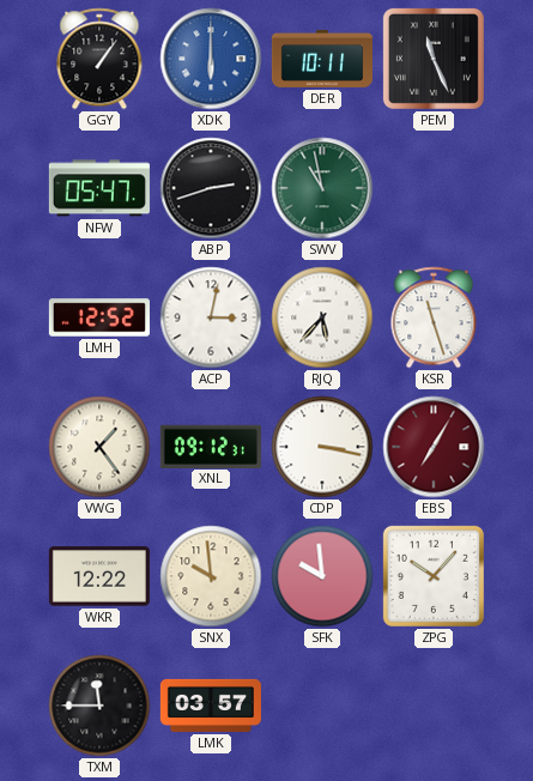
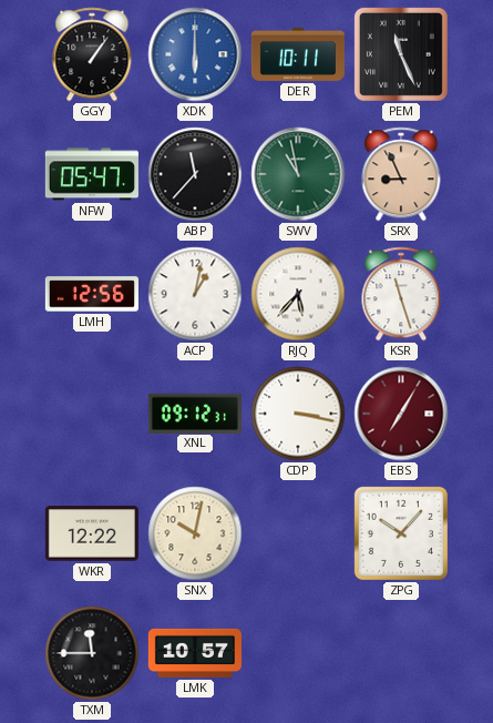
ABP: 2:42 -> 11:37
SRX: none -> 8:56
LMH: 12:52 -> 12:56
ACP: 3:02 -> 1:02
VWG: 1:24 -> none
SNX: 9:59 -> 10:02
SFK: 9:59 -> none
LMK: 03:57 -> 10:57
